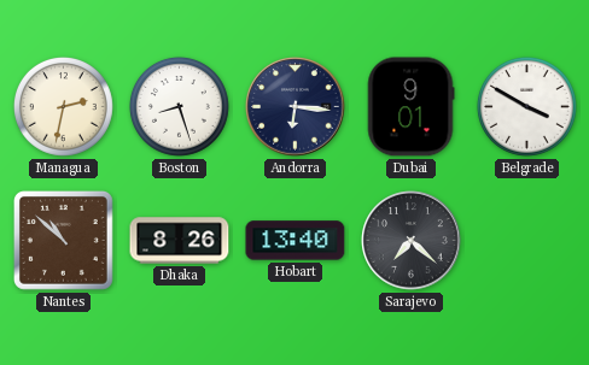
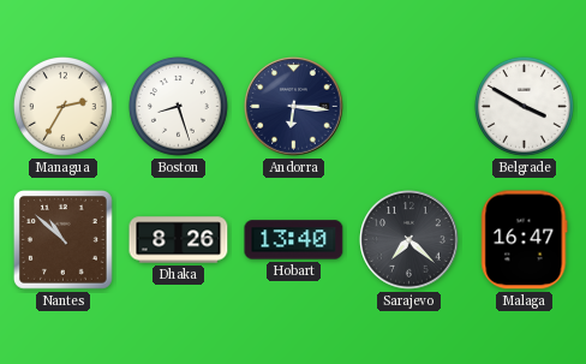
Managua: 2:32 -> 2:35
Dubai: 9:01 -> none
Malaga: none -> 16:47
